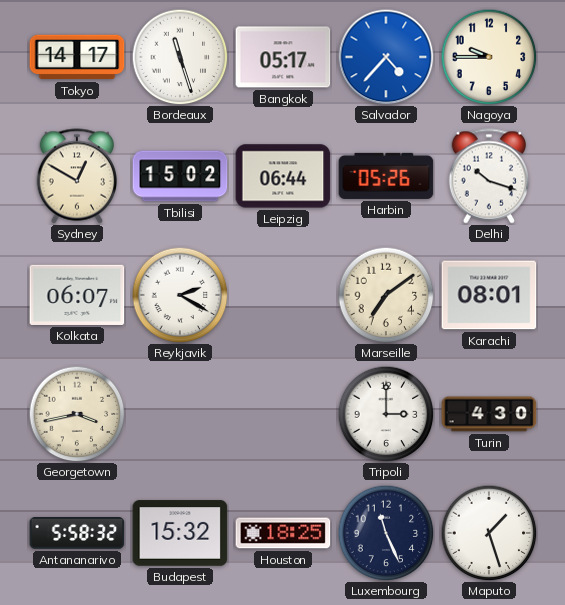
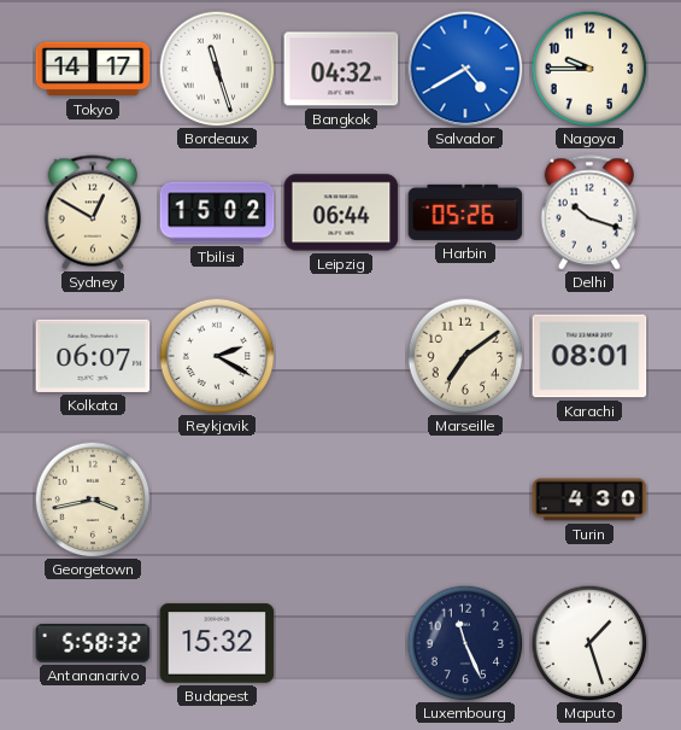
Bangkok: 05:17 -> 04:32
Salvador: 4:37 -> 4:40
Tripoli: 3:00 -> none
Houston: 18:25 -> none
